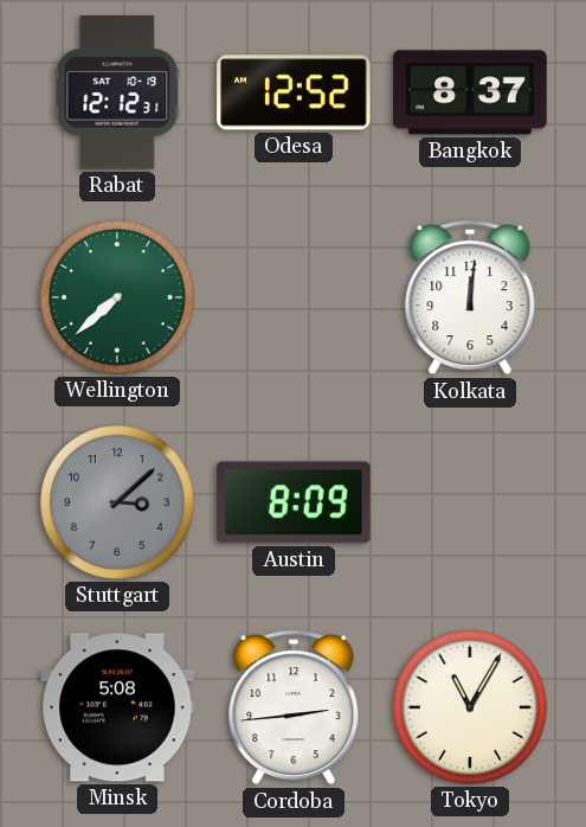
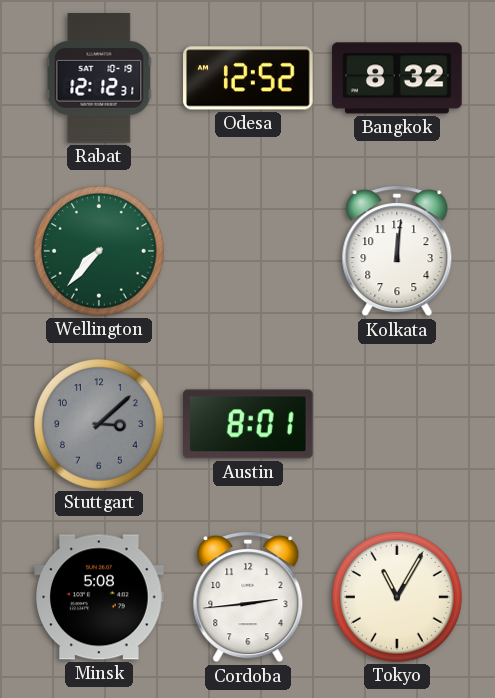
Bangkok: 8:37 -> 8:32
Wellington: 7:38 -> 7:37
Austin: 8:09 -> 8:01
